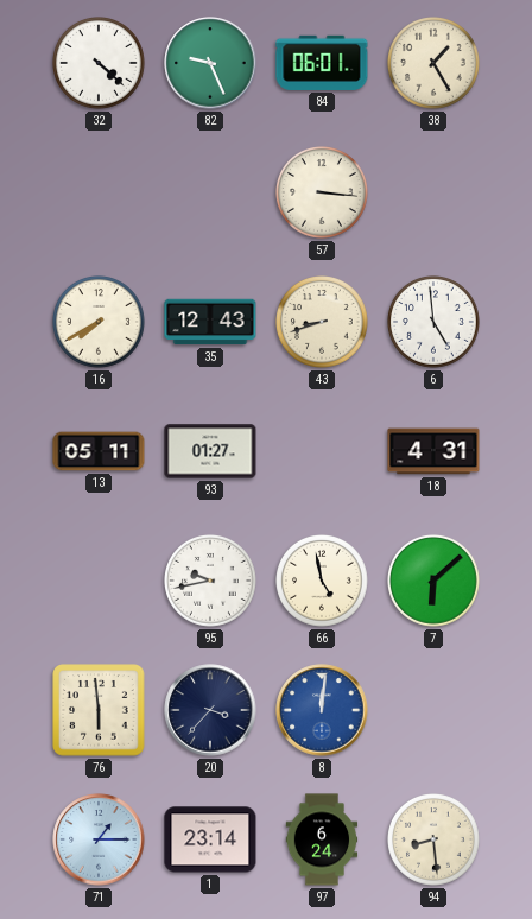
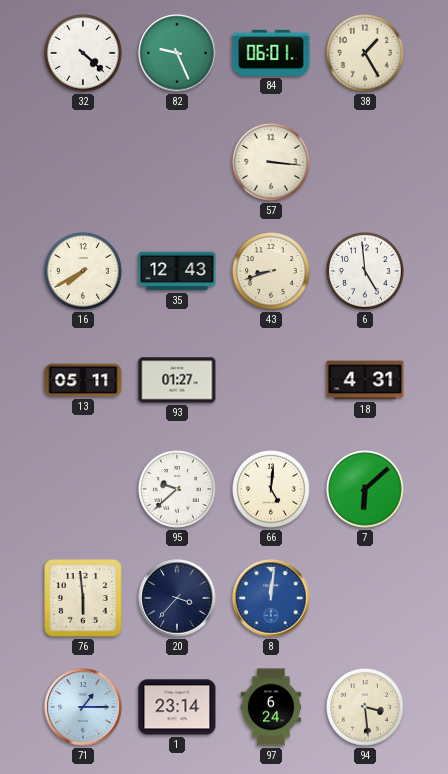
95: 9:43 -> 9:38
66: 4:58 -> 5:01
94: 8:29 -> 3:29
